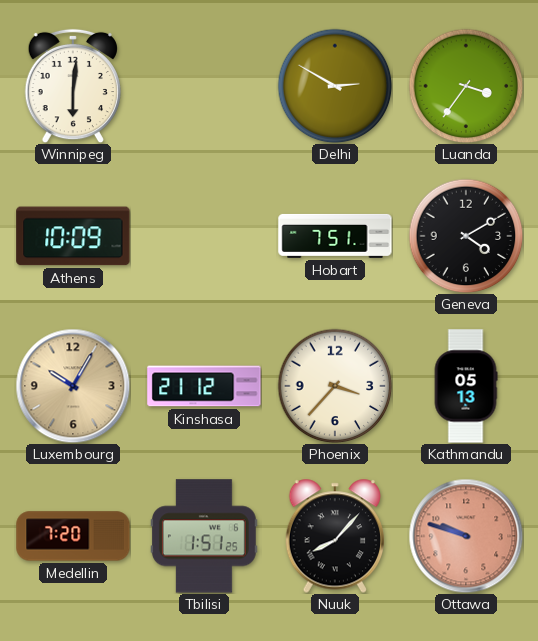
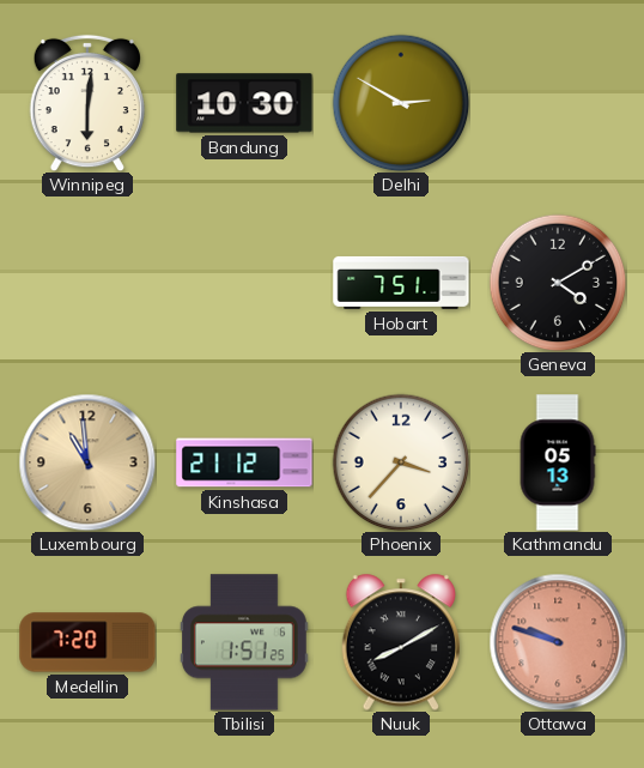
Bandung: none -> 10:30
Luanda: 3:36 -> none
Athens: 10:09 -> none
Luxembourg: 10:05 -> 10:59
Nuuk: 8:07 -> 8:10
